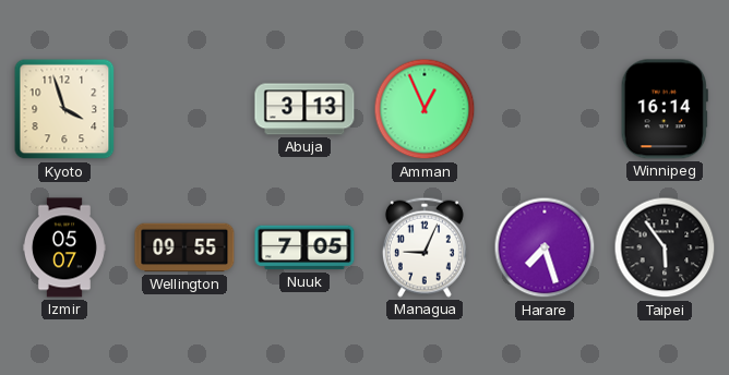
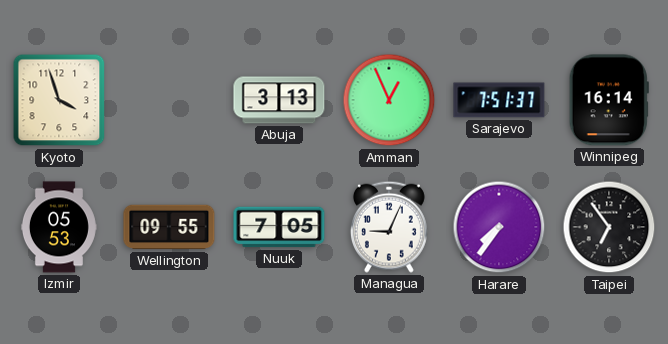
Sarajevo: none -> 7:51
Izmir: 05:07 -> 05:53
Harare: 7:27 -> 7:36
Taipei: 5:54 -> 6:54
